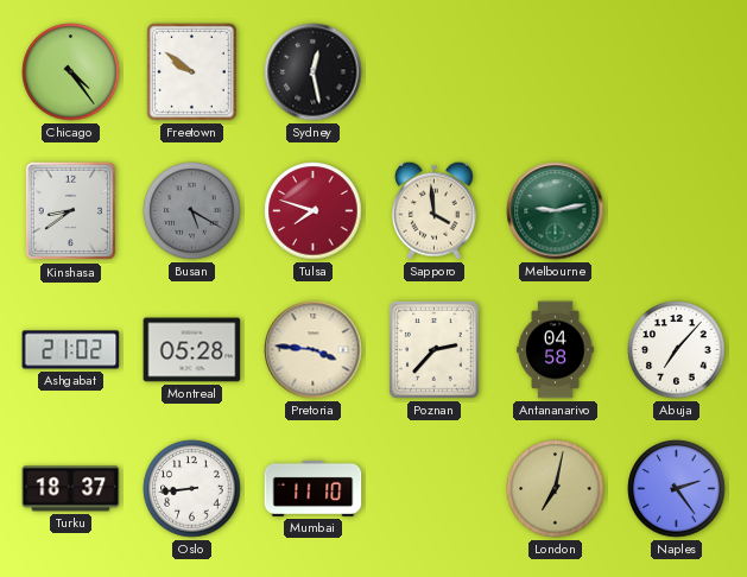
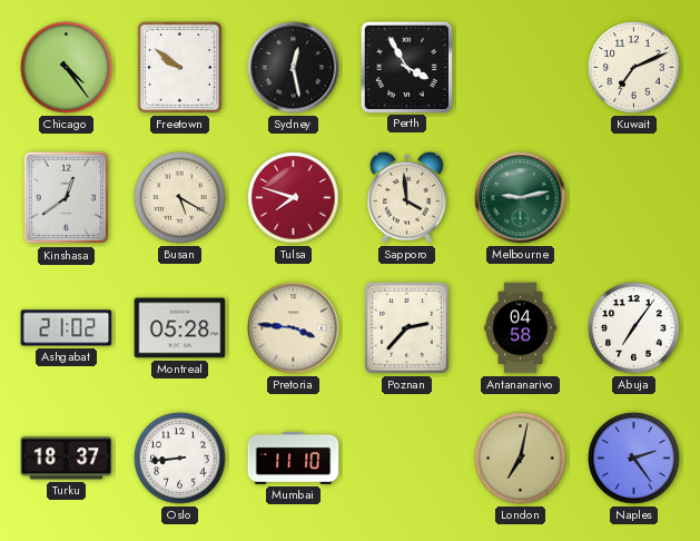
Perth: none -> 3:55
Kuwait: none -> 7:11
Kinshasa: 8:39 -> 12:39
Busan dial: grey -> cream
Abuja: 7:07 -> 7:06
